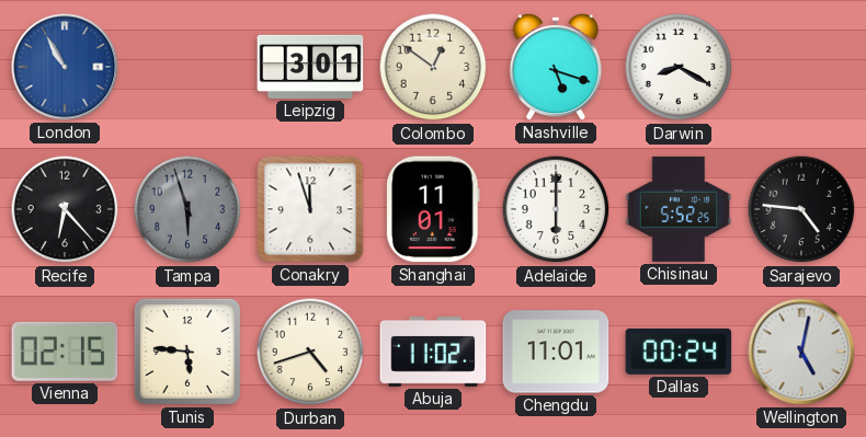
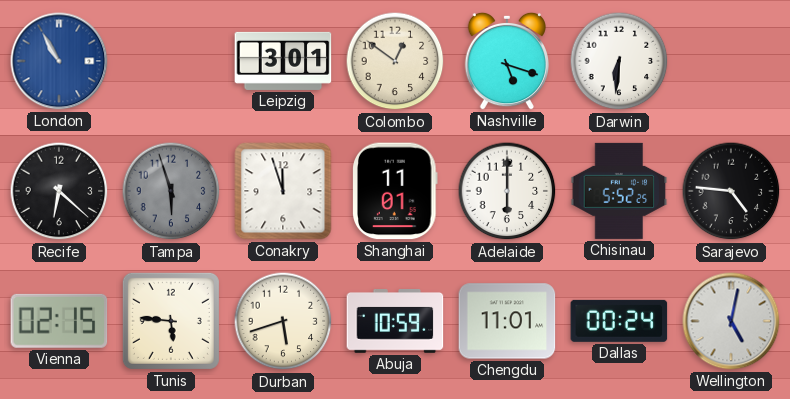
Darwin: 8:20 -> 6:31
Recife: 6:23 -> 6:22
Durban: 4:42 -> 5:42
Abuja: 11:02 -> 10:59
